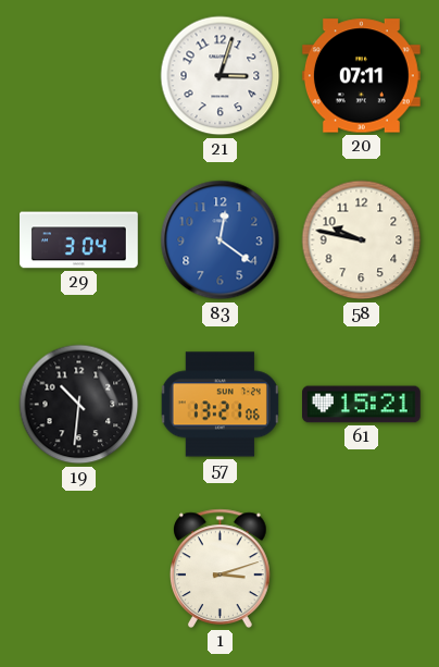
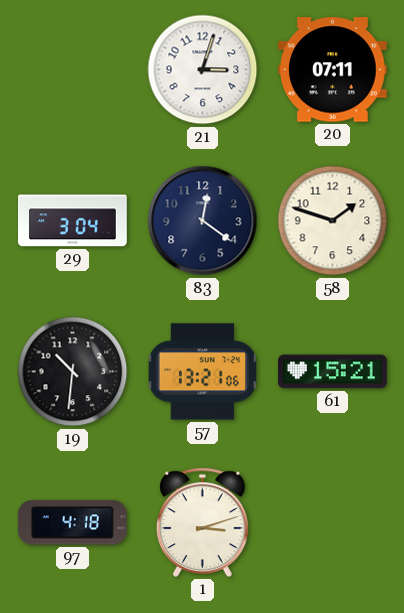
83 dial: blue -> navy
58: 9:47 -> 1:48
97: none -> 4:18
